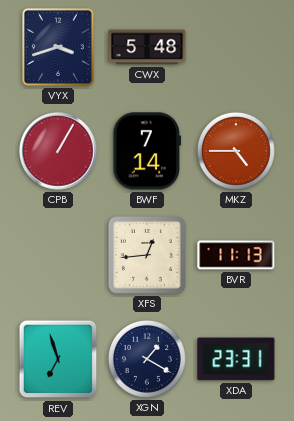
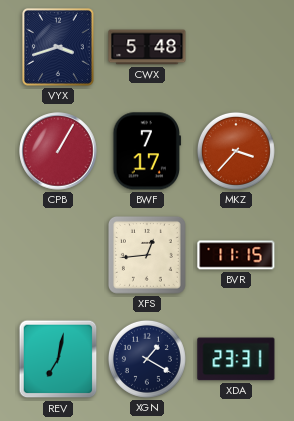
BWF: 7:14 -> 7:17
MKZ: 4:45 -> 3:37
BVR: 11:13 -> 11:15
REV: 6:57 -> 7:02
